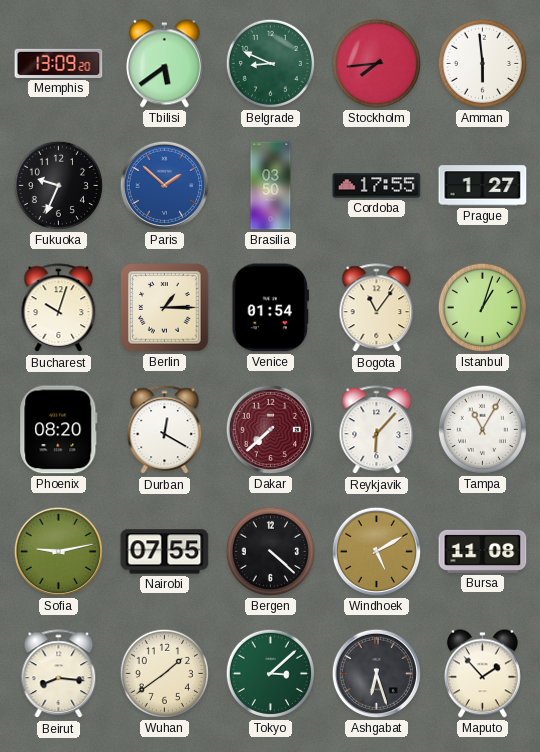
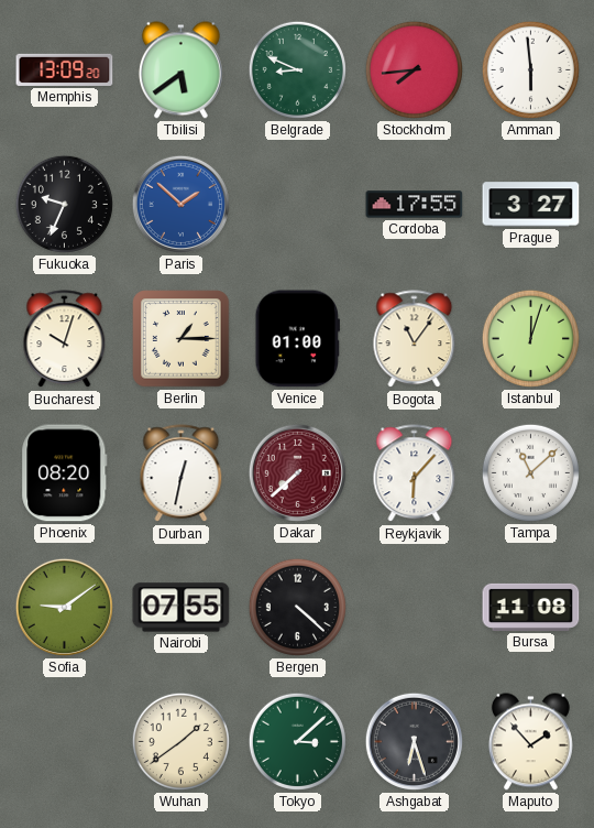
Brasilia: 03:50 -> none
Prague: 1:27 -> 3:27
Venice: 01:54 -> 01:00
Istanbul: 1:03 -> 12:03
Durban: 12:20 -> 12:32
Tampa: 11:05 -> 11:08
Sofia: 9:13 -> 9:09
Windhoek: 5:10 -> none
Beirut: 8:16 -> none
